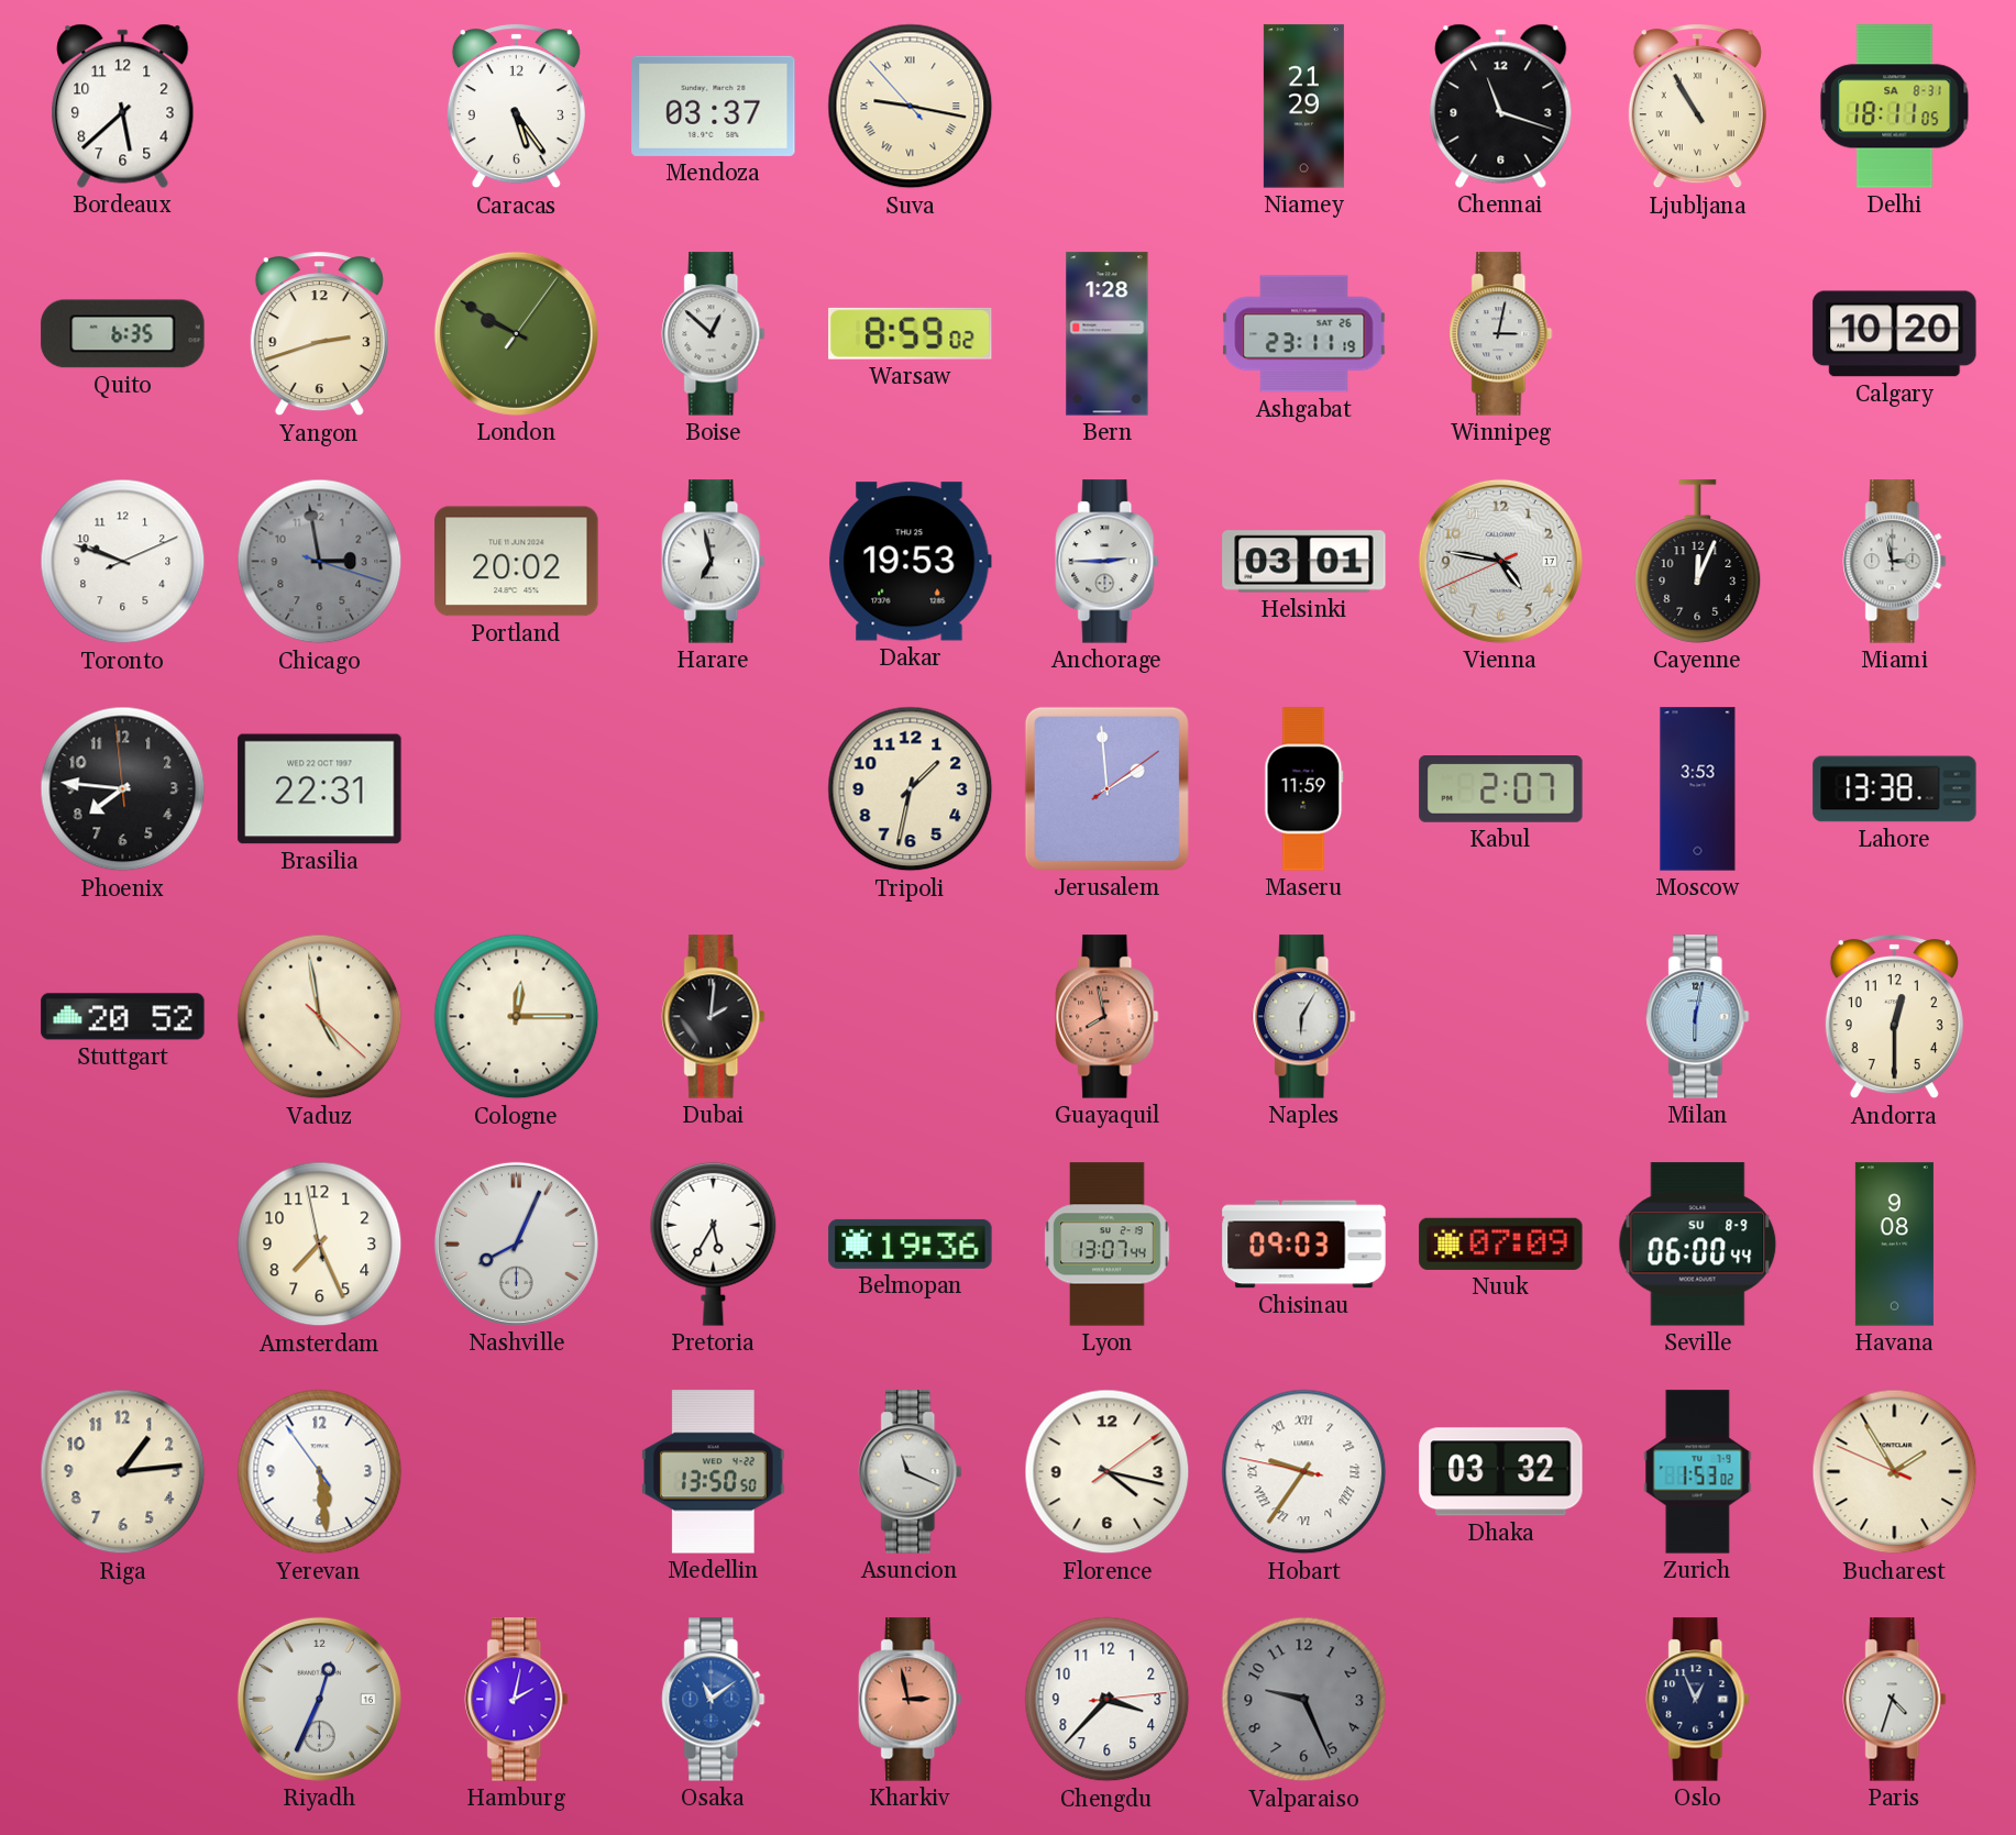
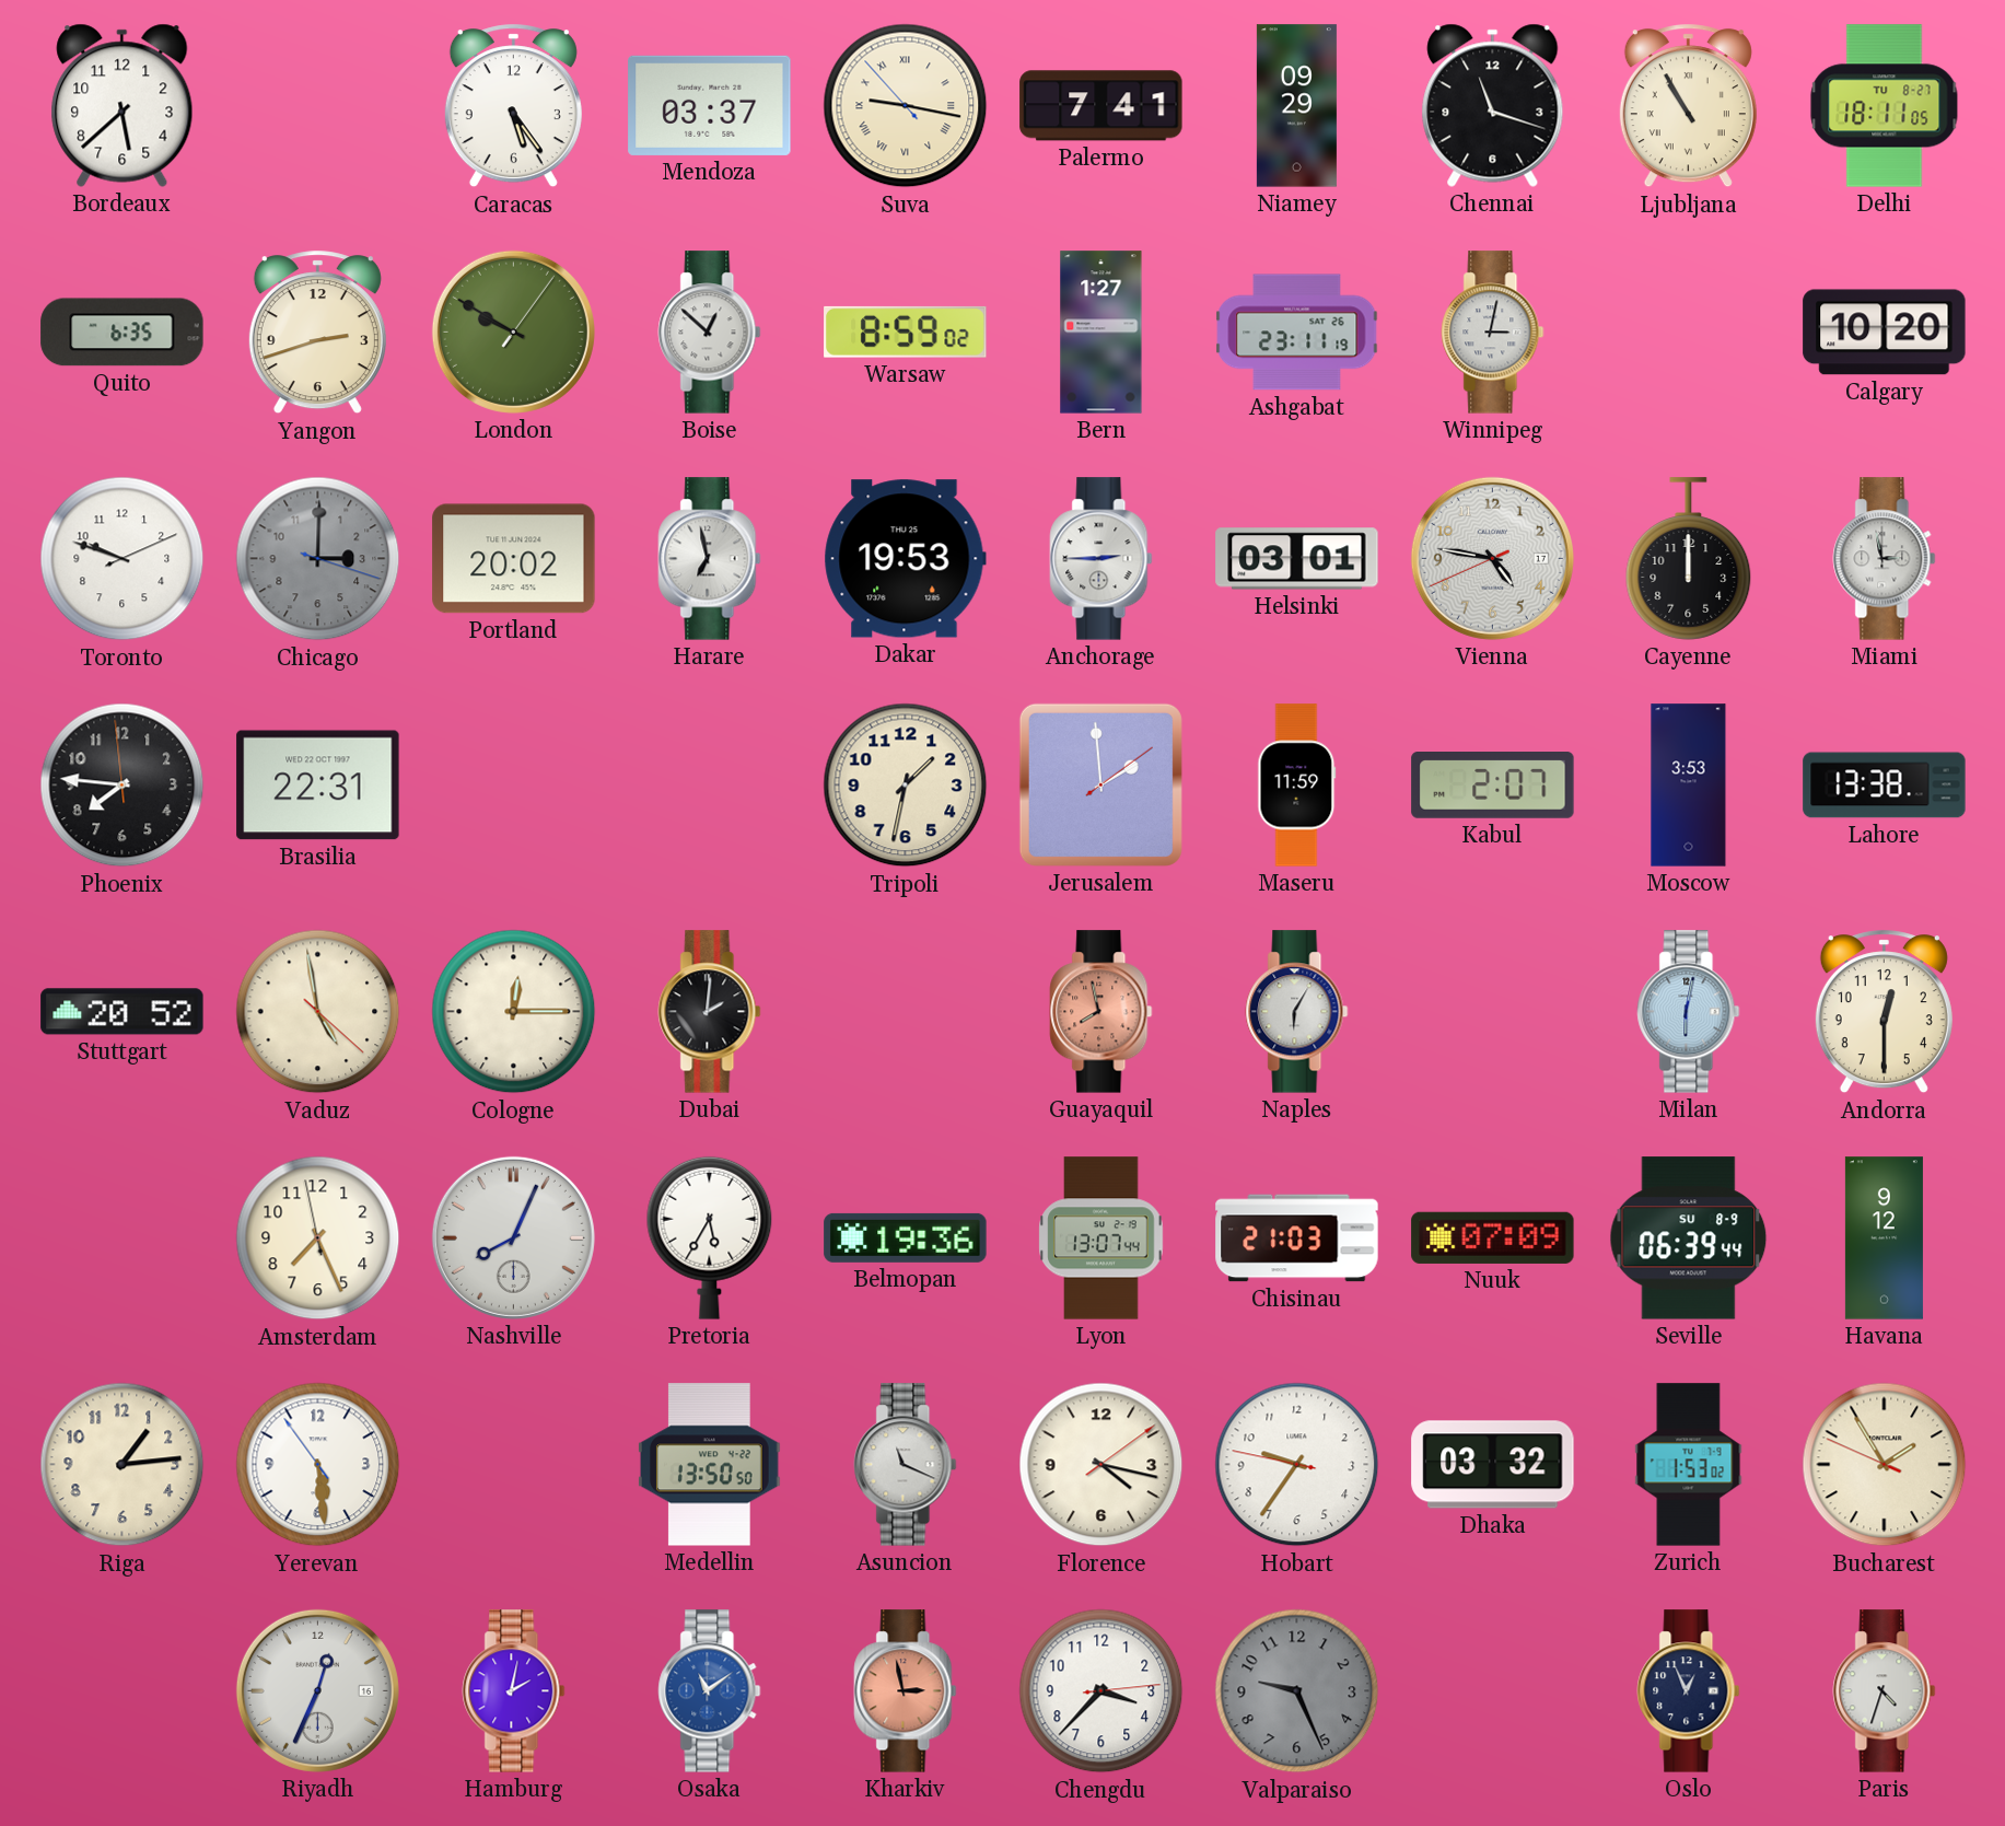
Palermo: none -> 7:41
Niamey: 21:29 -> 09:29
Delhi date: SA 8-31 -> TU 8-27
Bern: 1:28 -> 1:27
Chicago: 2:58 -> 3:00
Cayenne: 12:04 -> 12:00
Chisinau: 09:03 -> 21:03
Seville: 06:00 -> 06:39
Havana: 9:08 -> 9:12
Hobart numerals: Roman -> Arabic
